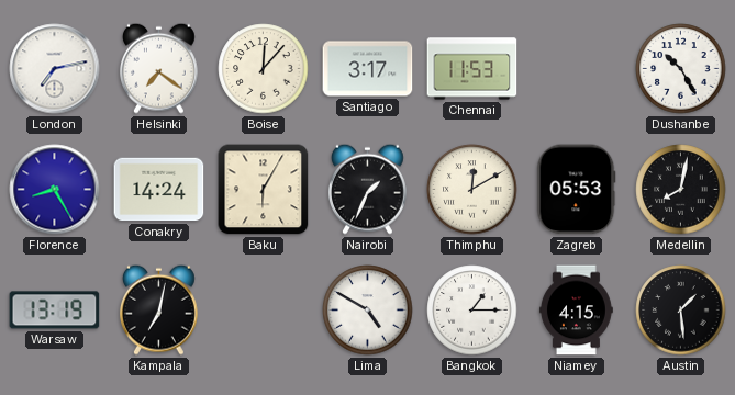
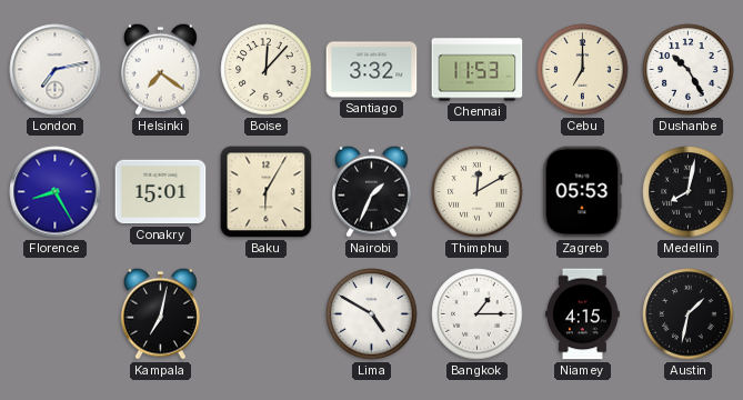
Santiago: 3:17 -> 3:32
Cebu: none -> 7:00
Conakry: 14:24 -> 15:01
Warsaw: 13:19 -> none
Austin: 1:29 -> 1:32
